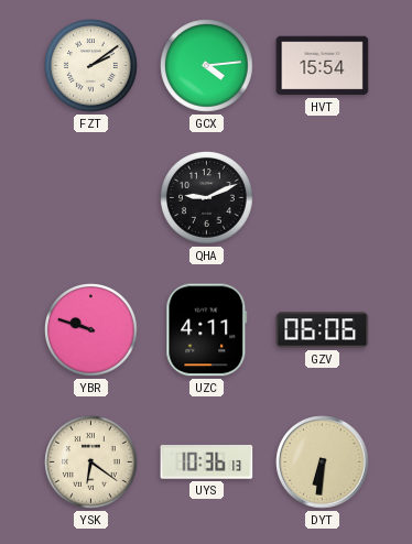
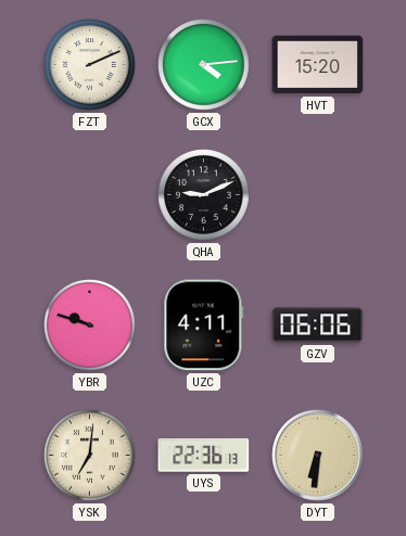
FZT: 2:09 -> 2:11
HVT: 15:54 -> 15:20
YSK: 6:21 -> 7:01
UYS: 10:36 -> 22:36
